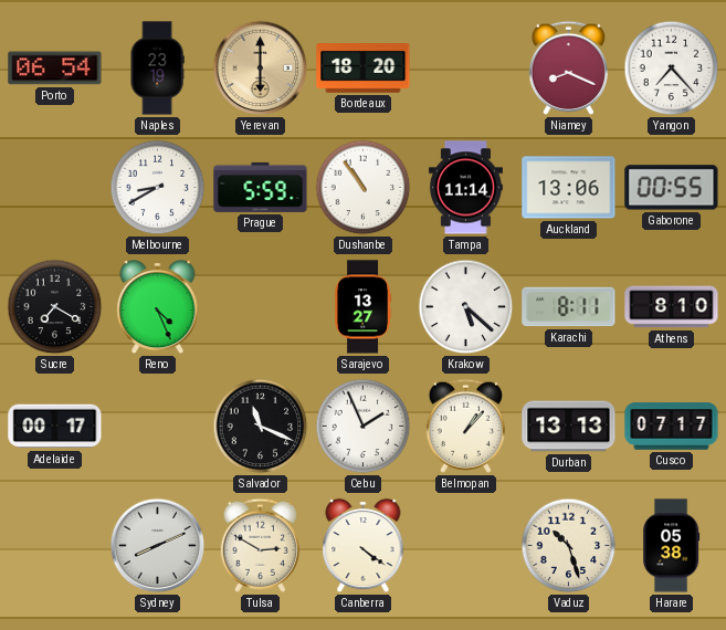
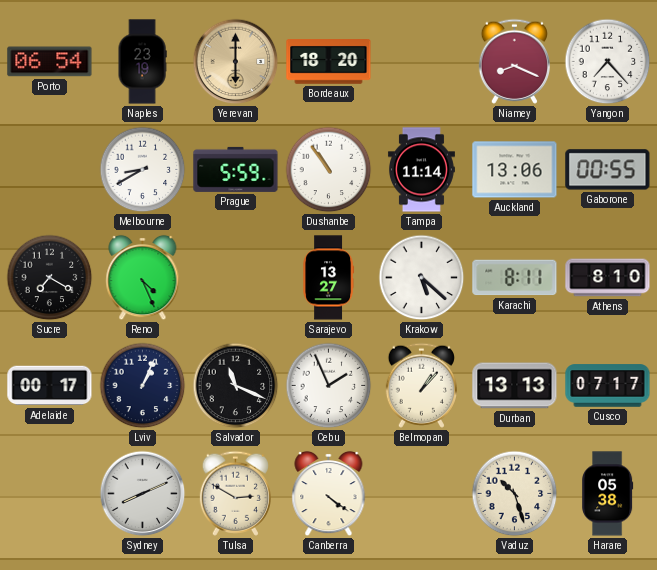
Lviv: none -> 1:04
